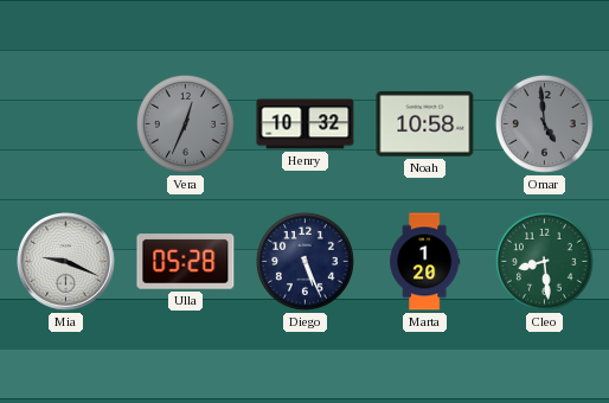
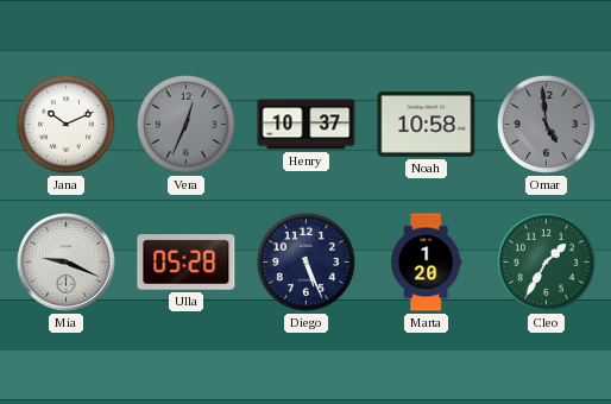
Jana: none -> 10:11
Henry: 10:32 -> 10:37
Cleo: 8:29 -> 1:35
